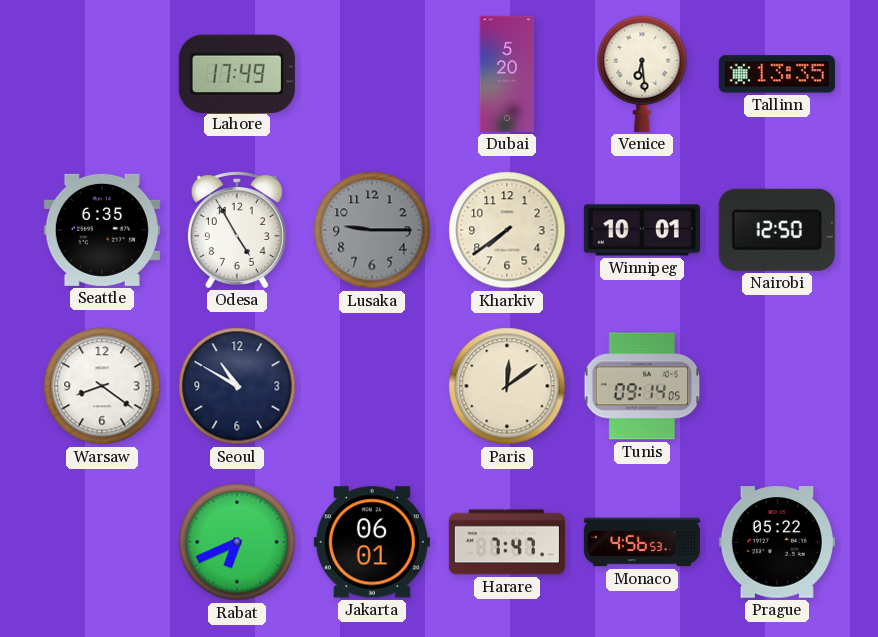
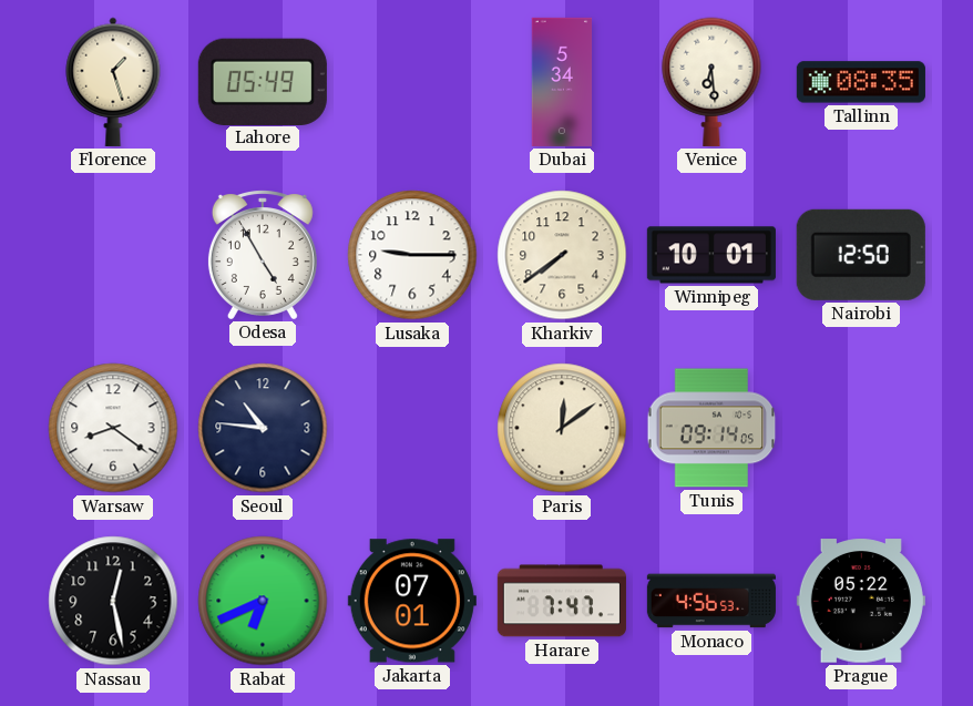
Florence: none -> 1:27
Lahore: 17:49 -> 05:49
Dubai: 5:20 -> 5:34
Tallinn: 13:35 -> 08:35
Seattle: 6:35 -> none
Lusaka dial: grey -> white
Seoul: 10:50 -> 10:46
Nassau: none -> 12:28
Jakarta: 06:01 -> 07:01
